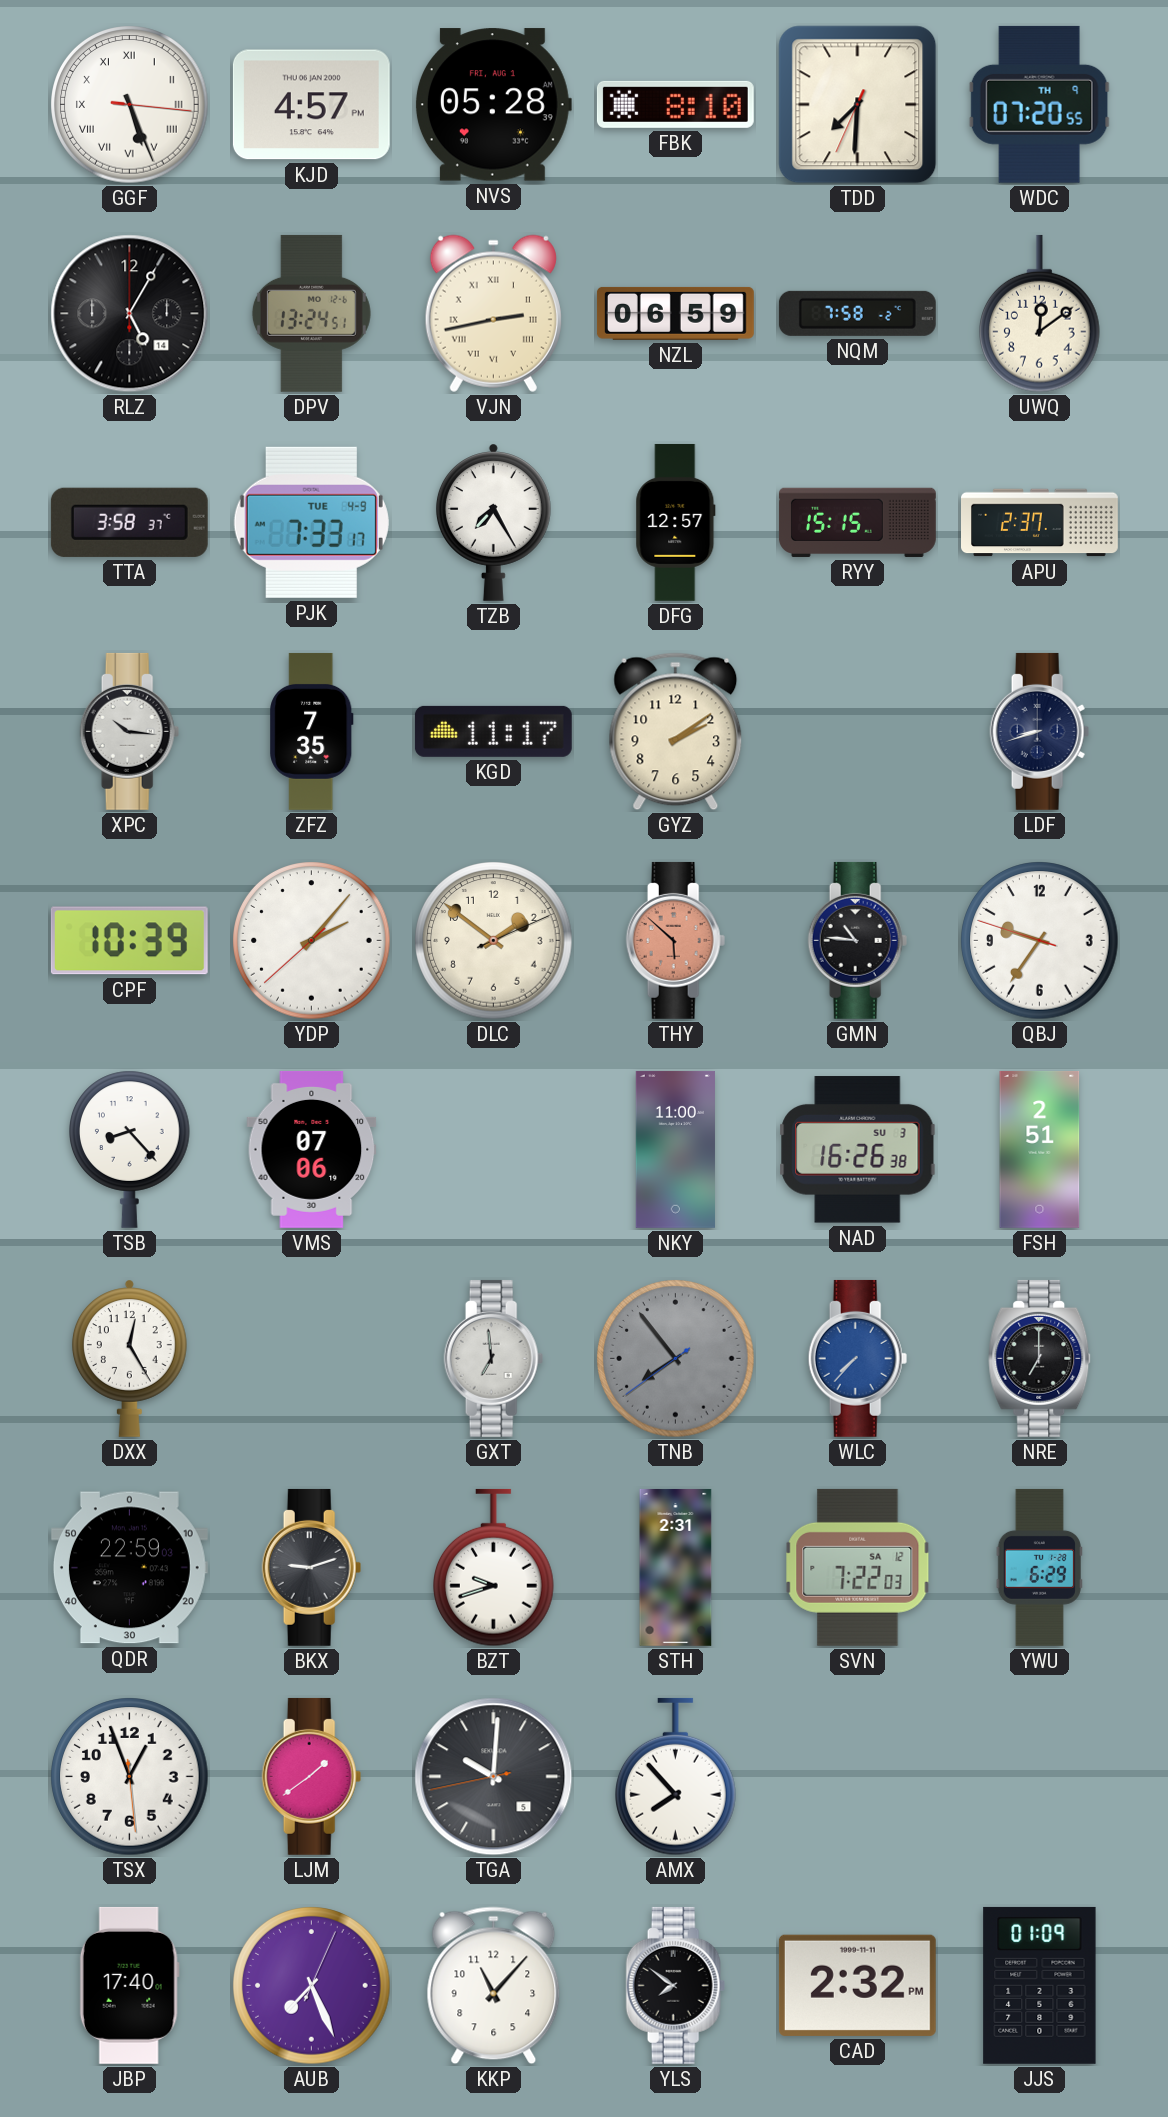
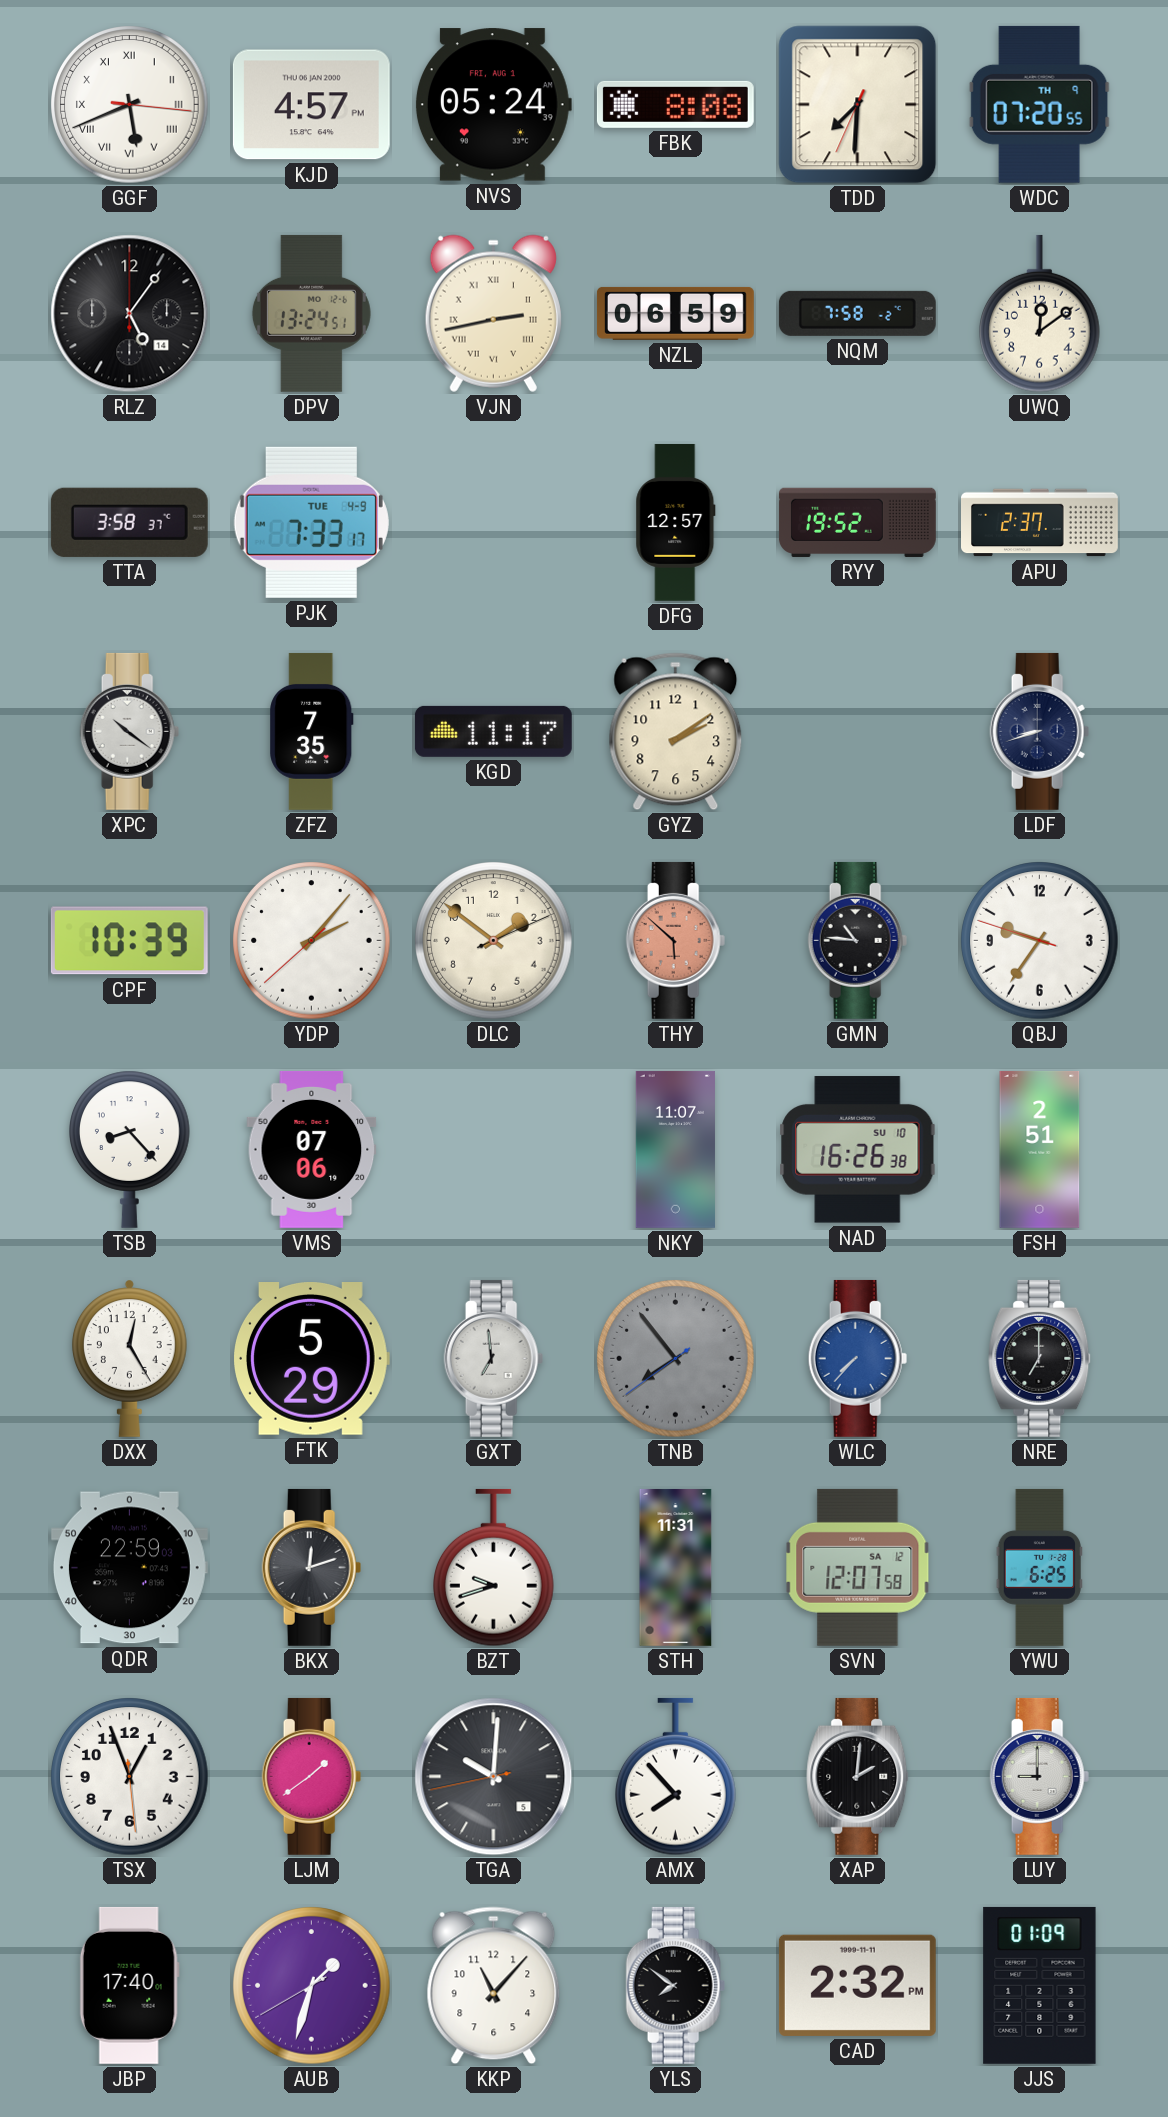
GGF: 5:26 -> 5:41
NVS: 05:28 -> 05:24
FBK: 8:10 -> 8:08
RLZ: 5:05 -> 5:06
TZB: 7:25 -> none
RYY: 15:15 -> 19:52
XPC: 10:16 -> 10:21
NKY: 11:00 -> 11:07
NAD date: SU 3 -> SU 10
FTK: none -> 5:29
BKX: 9:12 -> 12:12
STH: 2:31 -> 11:31
SVN: 7:22 -> 12:07
YWU: 6:29 -> 6:25
XAP: none -> 2:01
LUY: none -> 9:00
AUB: 7:26 -> 1:32
